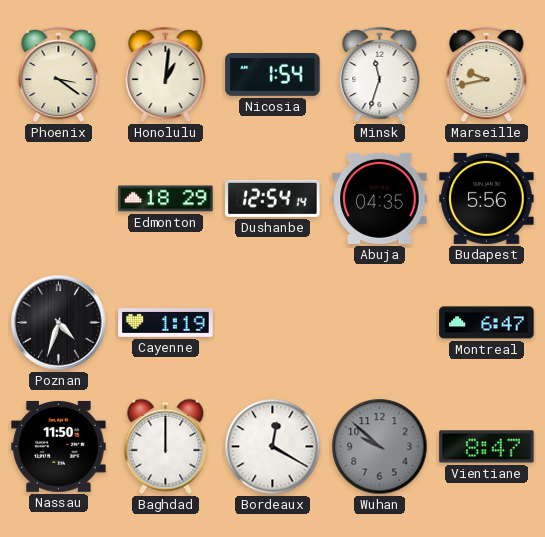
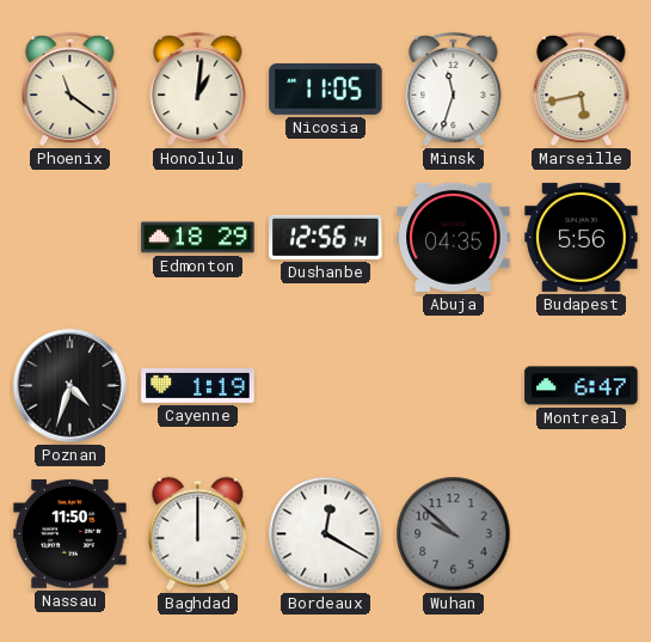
Phoenix: 3:21 -> 11:21
Nicosia: 1:54 -> 11:05
Marseille: 9:43 -> 5:43
Dushanbe: 12:54 -> 12:56
Vientiane: 8:47 -> none
